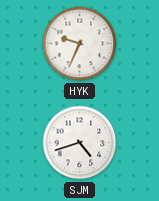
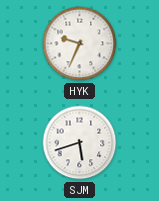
SJM: 4:42 -> 5:42
